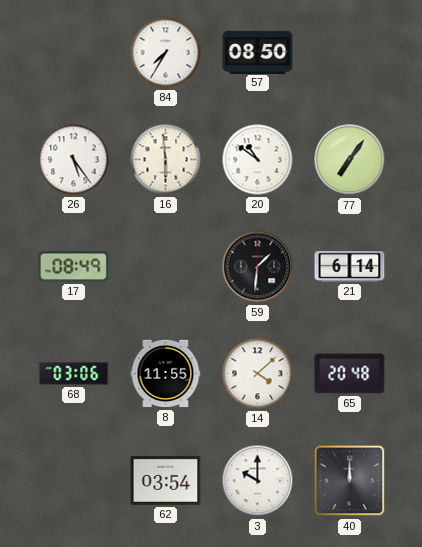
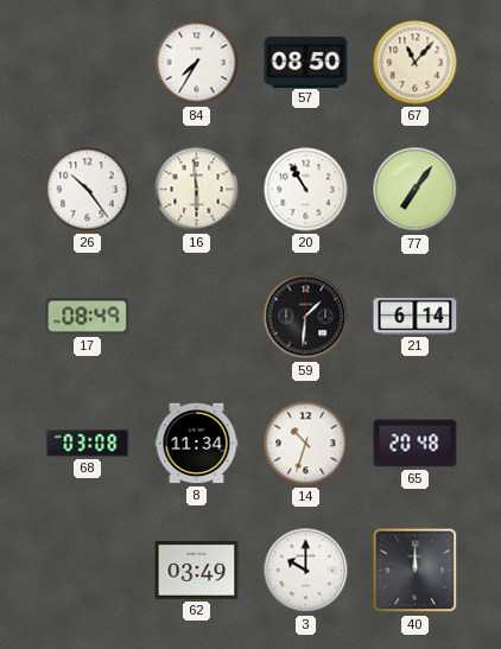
67: none -> 11:07
26: 5:24 -> 10:24
20: 10:51 -> 10:55
68: 03:06 -> 03:08
8: 11:55 -> 11:34
14: 4:08 -> 10:33
62: 03:54 -> 03:49
